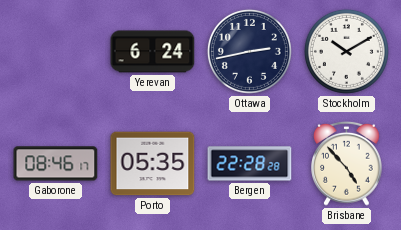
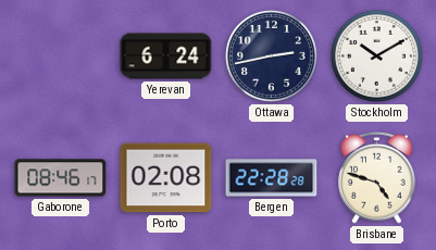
Porto: 05:35 -> 02:08
Brisbane: 4:53 -> 4:48
